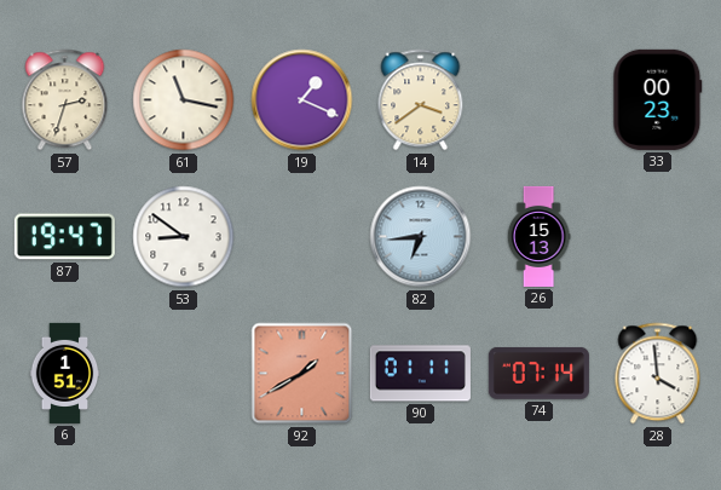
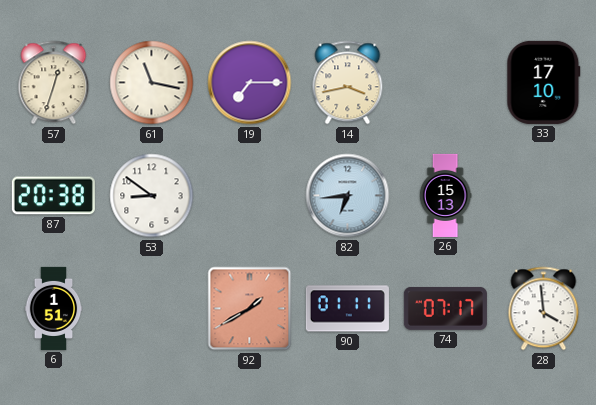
57: 2:33 -> 12:33
19: 1:19 -> 7:15
14: 3:39 -> 3:43
33: 00:23 -> 17:10
87: 19:47 -> 20:38
74: 07:14 -> 07:17
